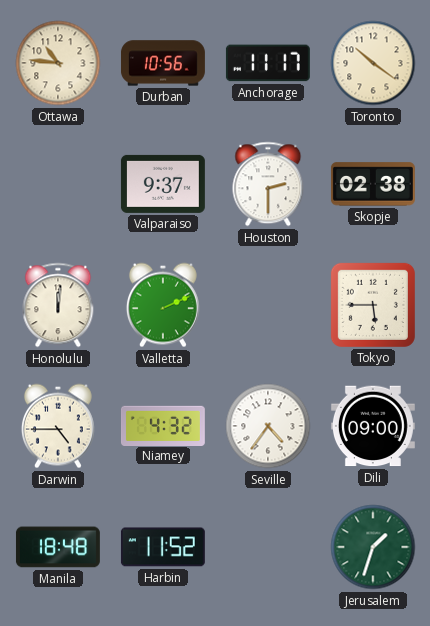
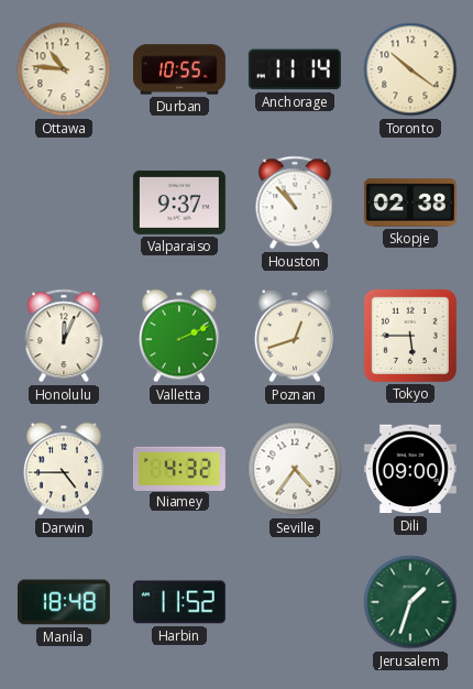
Durban: 10:56 -> 10:55
Anchorage: 11:17 -> 11:14
Houston: 2:30 -> 10:53
Honolulu: 12:01 -> 12:04
Poznan: none -> 12:42
